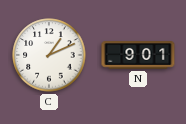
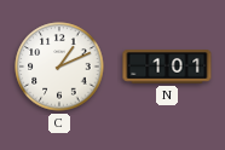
N: 9:01 -> 1:01
